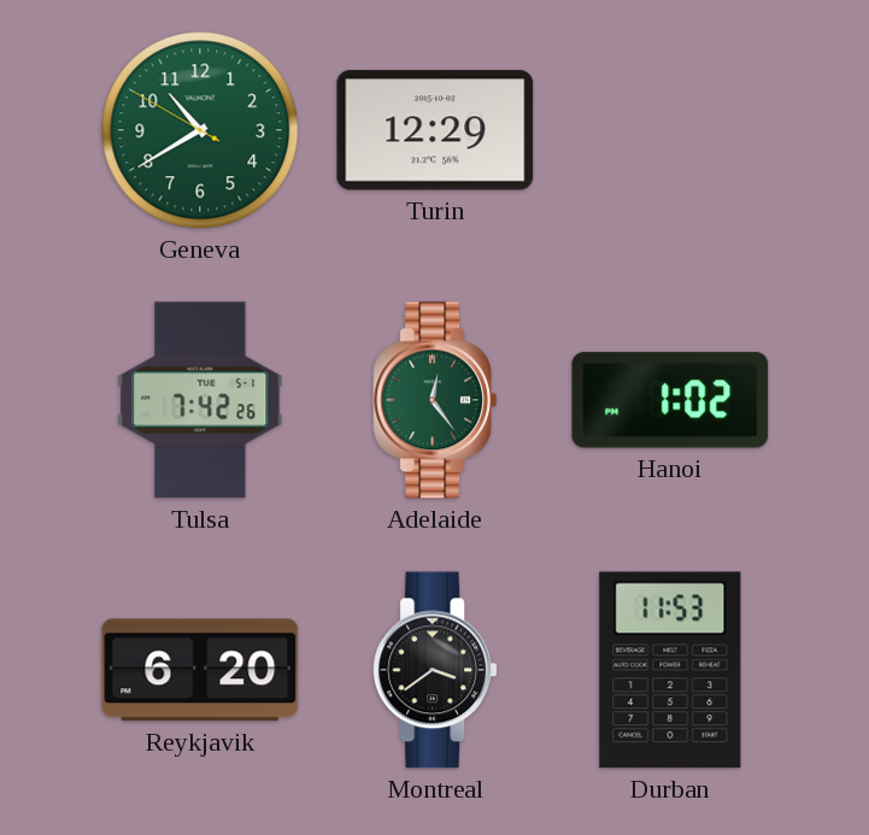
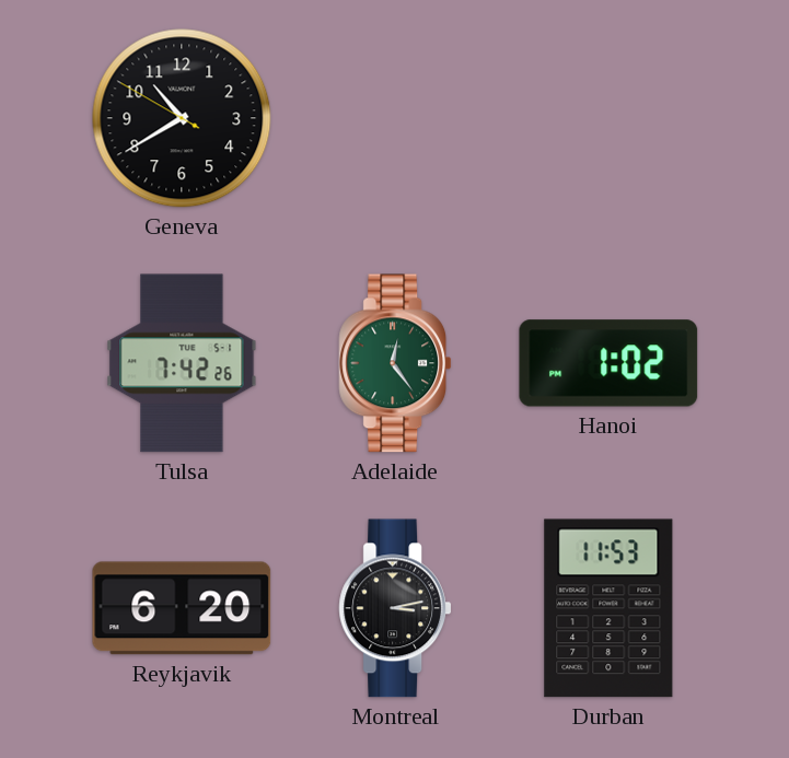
Geneva dial: green -> black
Turin: 12:29 -> none
Montreal: 3:39 -> 3:13
